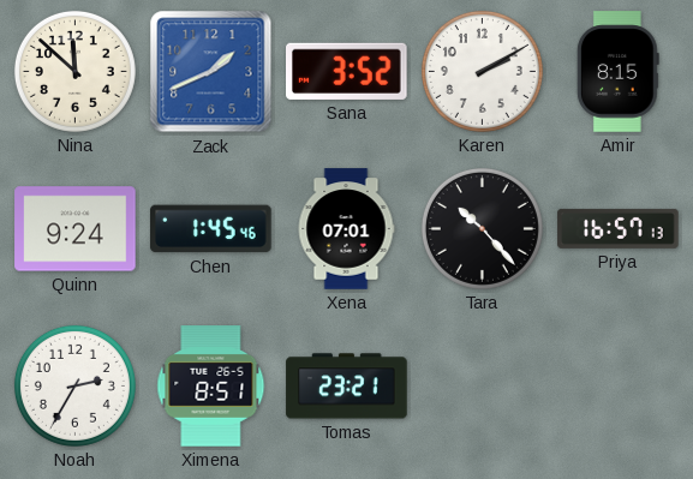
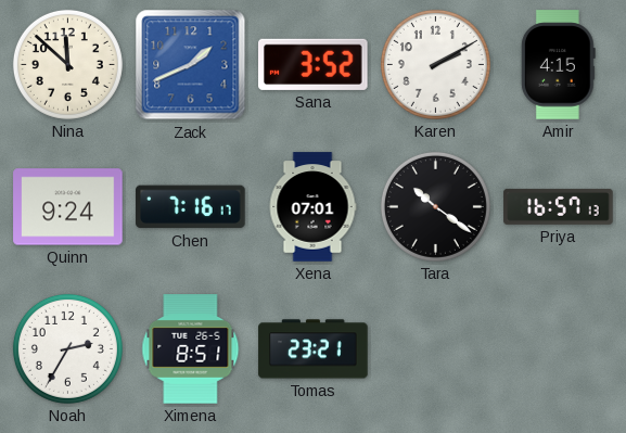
Amir: 8:15 -> 4:15
Chen: 1:45 -> 7:16
Tara: 10:23 -> 10:21
